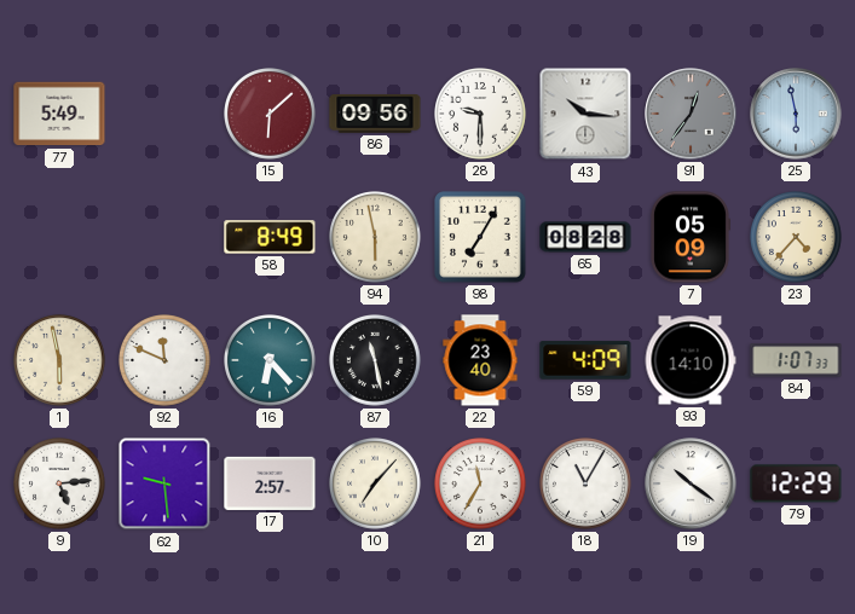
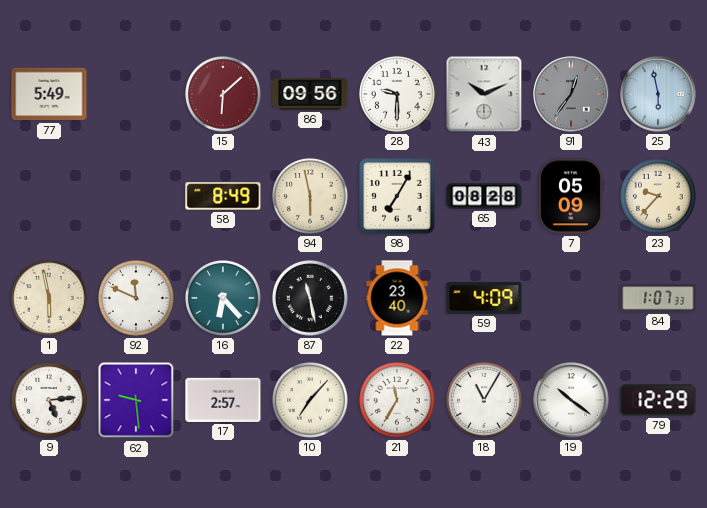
43: 10:16 -> 10:11
23: 4:37 -> 9:37
93: 14:10 -> none
